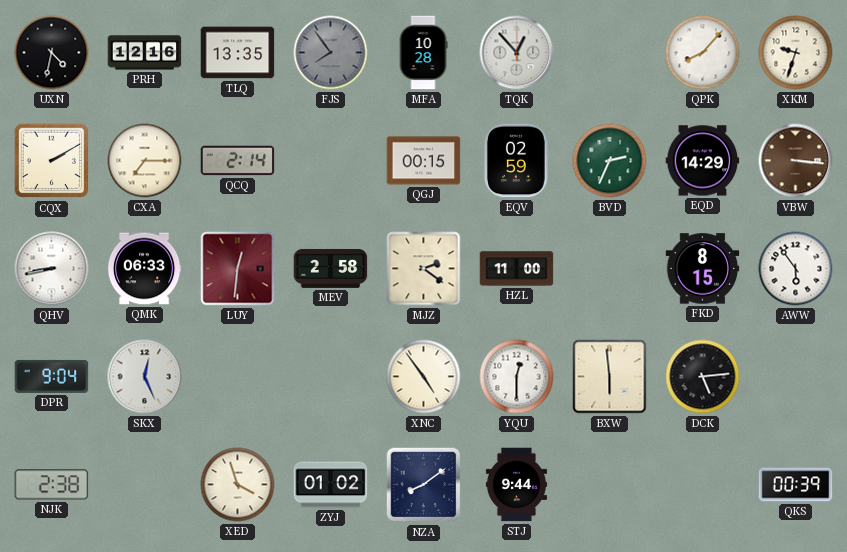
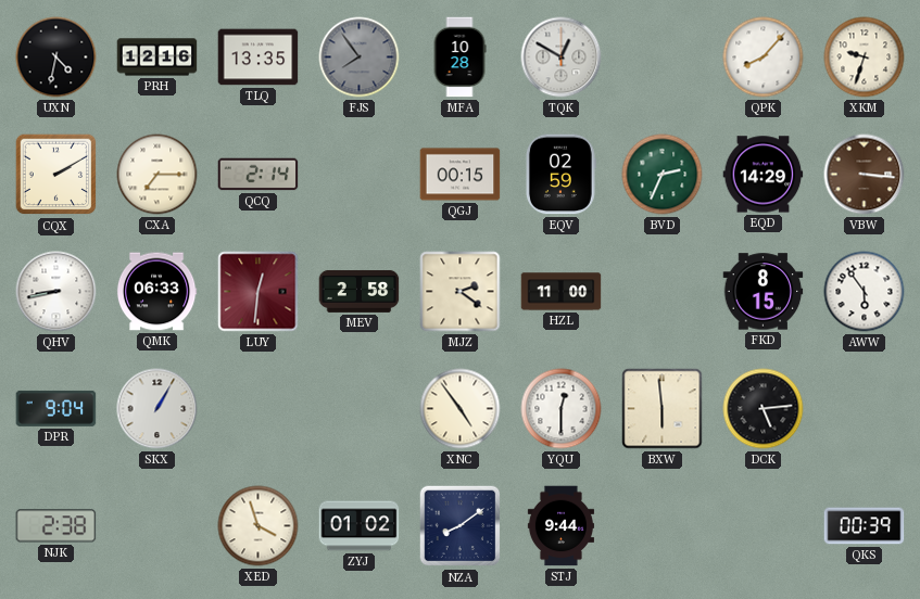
TQK: 12:53 -> 12:50
SKX: 12:26 -> 1:05
